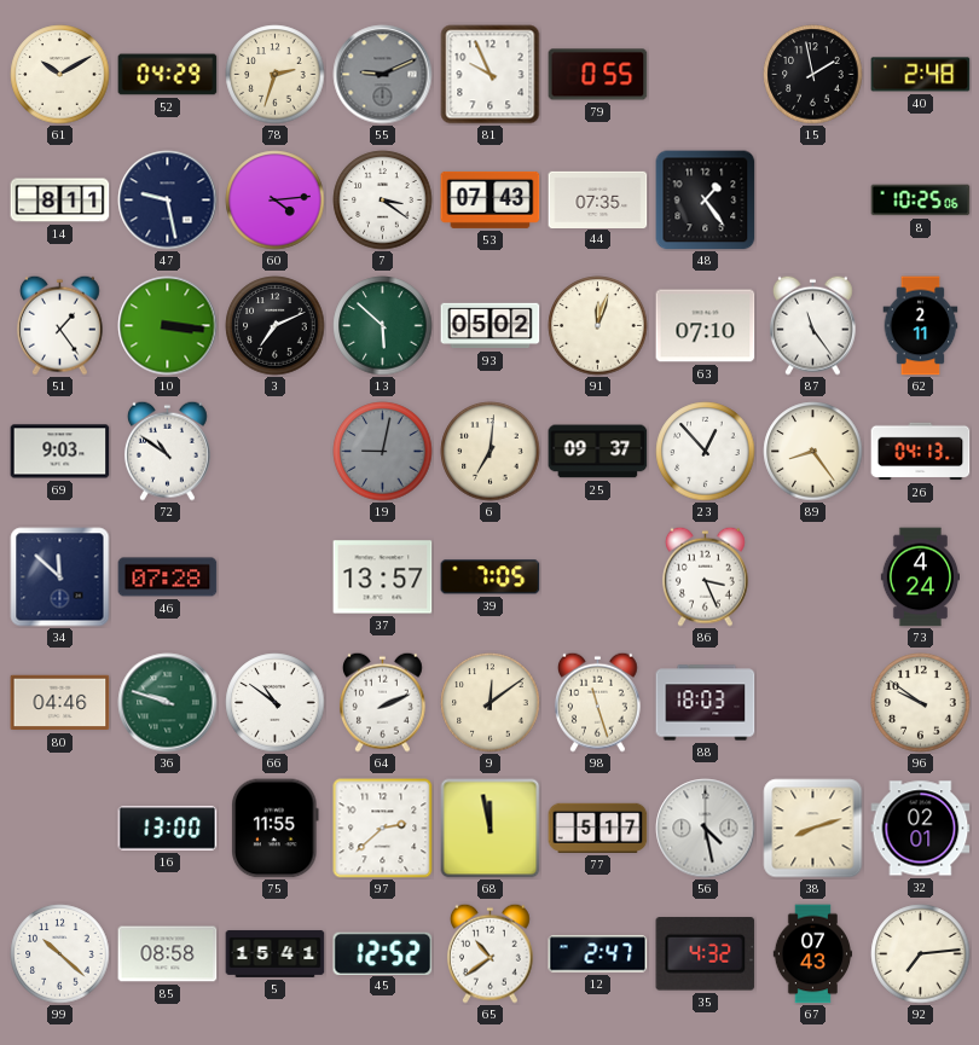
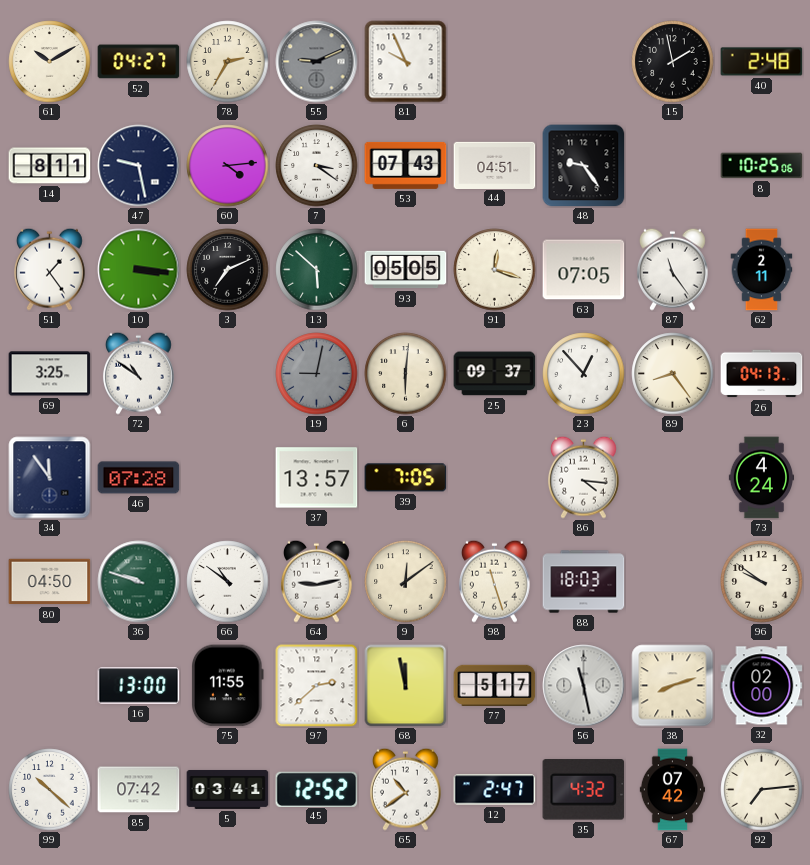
52: 04:29 -> 04:27
78: 2:33 -> 2:35
79: 0:55 -> none
44: 07:35 -> 04:51
48: 1:24 -> 9:24
93: 05:02 -> 05:05
91: 12:03 -> 12:18
63: 07:10 -> 07:05
69: 9:03 -> 3:25
6: 7:01 -> 6:01
34: 11:52 -> 11:54
86: 3:26 -> 4:16
80: 04:46 -> 04:50
64: 2:11 -> 9:13
56: 4:28 -> 11:28
32: 02:01 -> 02:00
85: 08:58 -> 07:42
5: 15:41 -> 03:41
67: 07:43 -> 07:42
